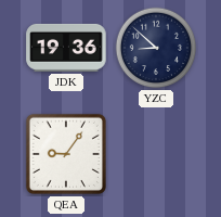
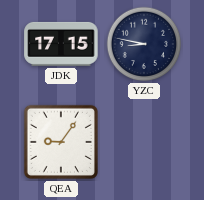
JDK: 19:36 -> 17:15
YZC: 8:52 -> 8:47
